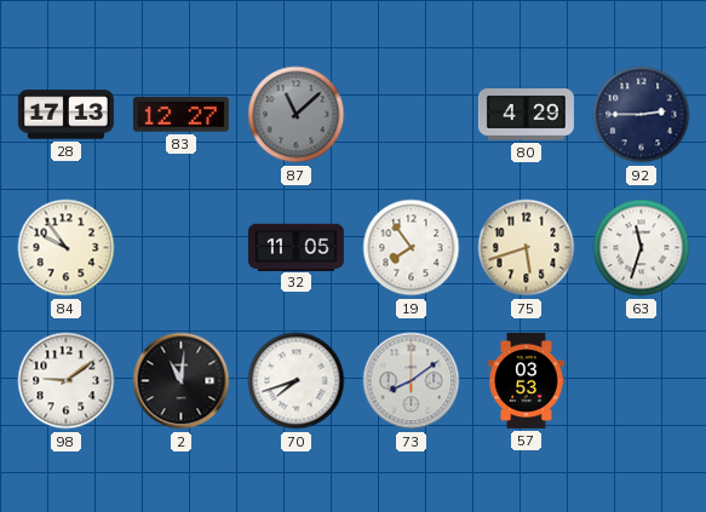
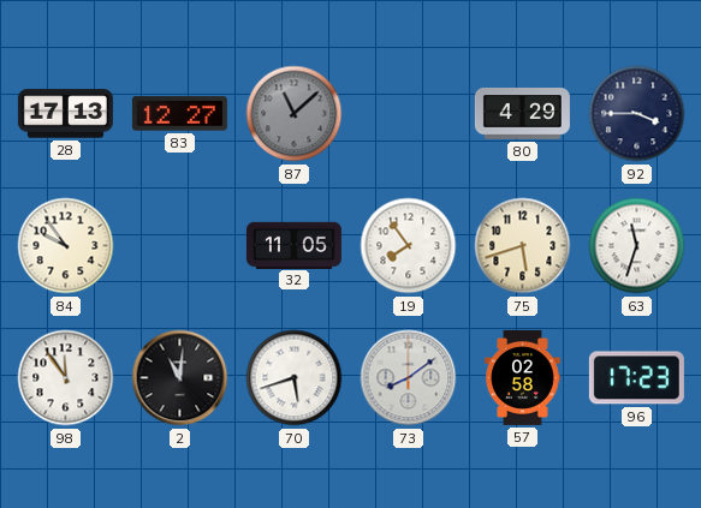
92: 2:45 -> 3:45
98: 9:09 -> 11:54
70: 7:42 -> 5:42
57: 03:53 -> 02:58
96: none -> 17:23
